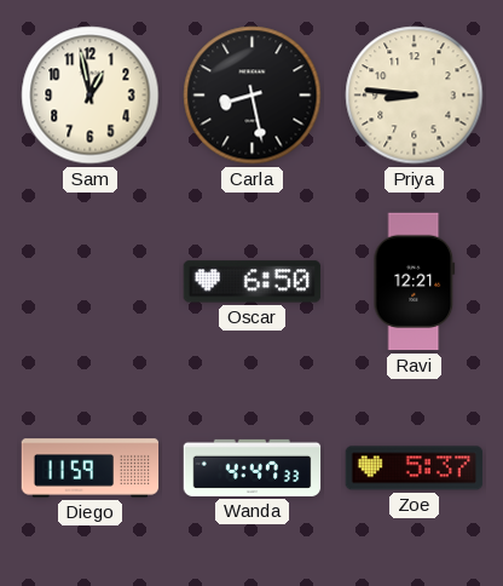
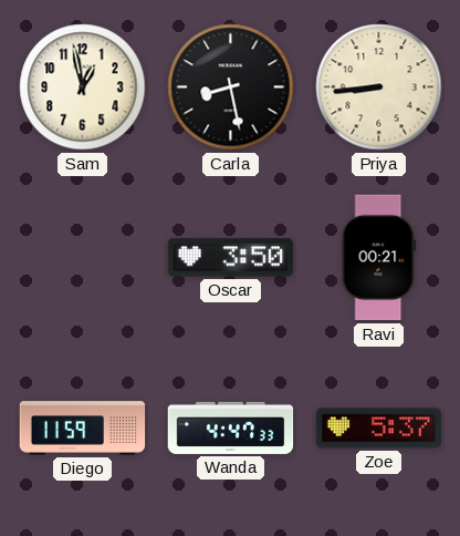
Priya: 8:46 -> 8:44
Oscar: 6:50 -> 3:50
Ravi: 12:21 -> 00:21
